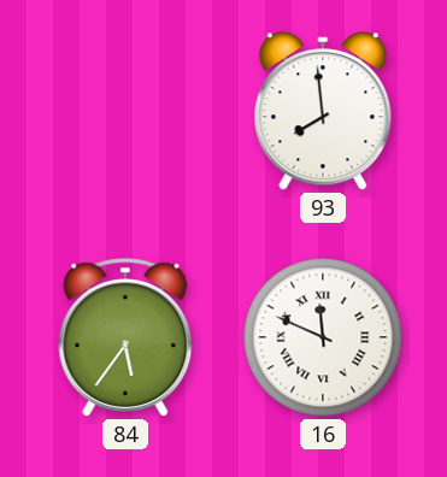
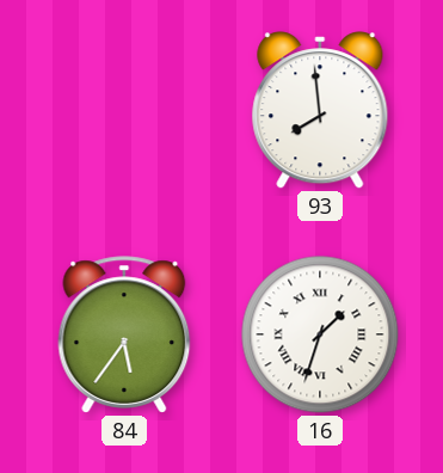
16: 11:49 -> 1:33
